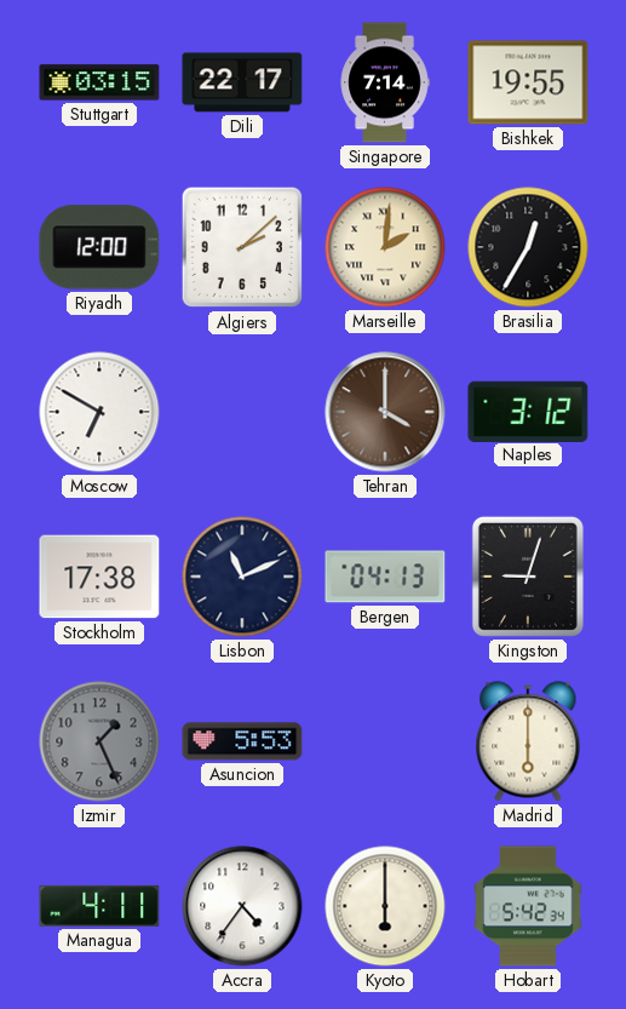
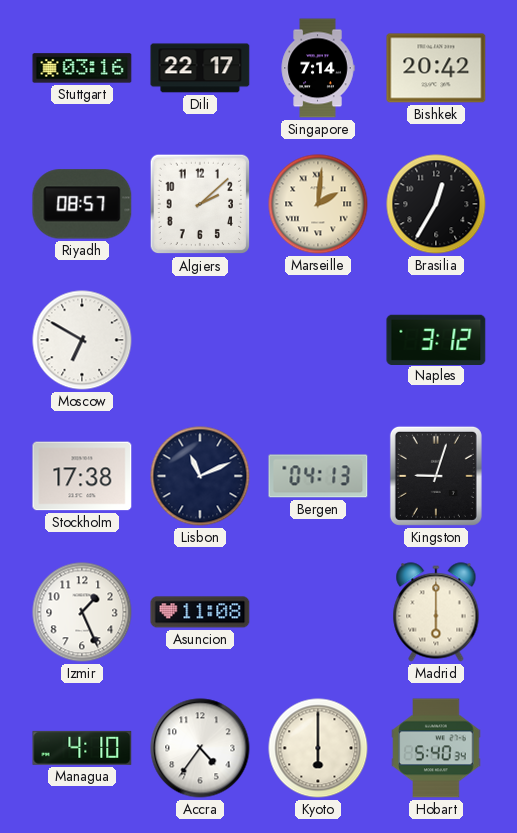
Stuttgart: 03:15 -> 03:16
Bishkek: 19:55 -> 20:42
Riyadh: 12:00 -> 08:57
Tehran: 4:00 -> none
Izmir dial: grey -> white
Asuncion: 5:53 -> 11:08
Managua: 4:11 -> 4:10
Hobart: 5:42 -> 5:40
